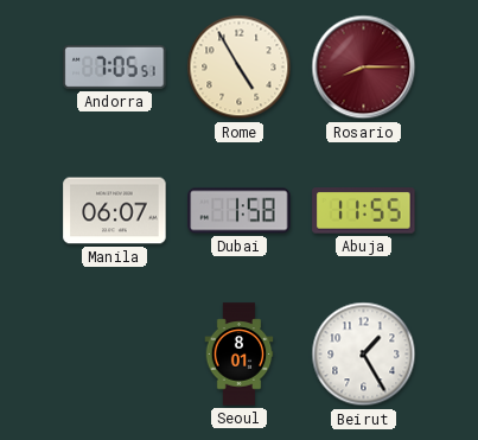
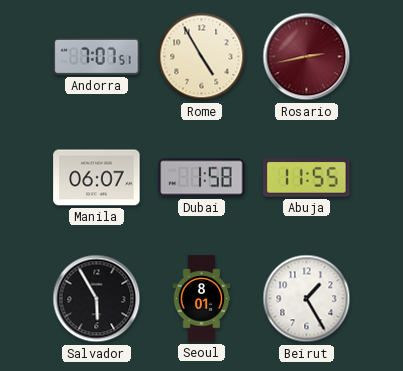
Andorra: 7:05 -> 7:07
Rosario: 8:15 -> 2:43
Salvador: none -> 5:55
